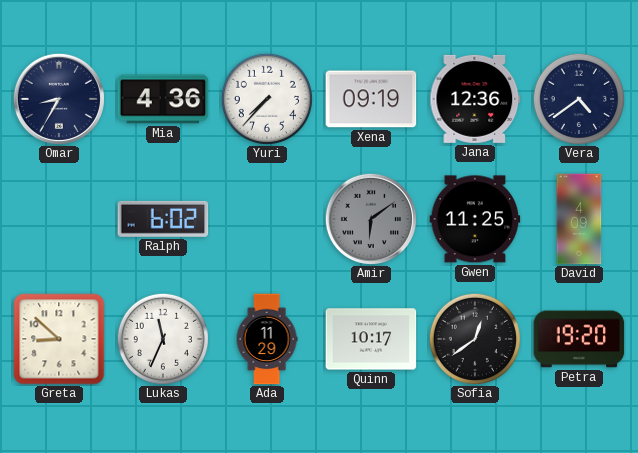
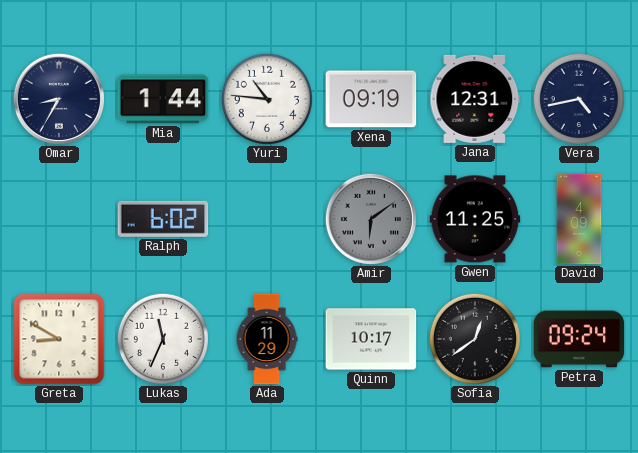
Mia: 4:36 -> 1:44
Yuri: 7:37 -> 10:46
Jana: 12:36 -> 12:31
Vera: 4:39 -> 4:43
Greta: 8:52 -> 8:50
Petra: 19:20 -> 09:24
